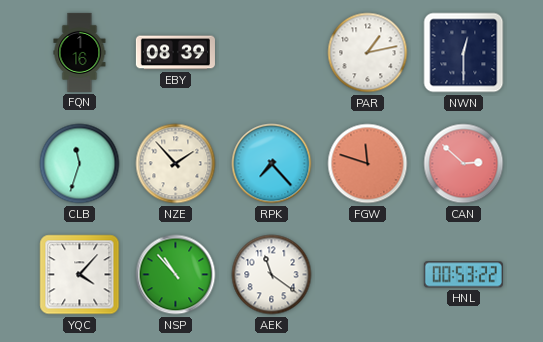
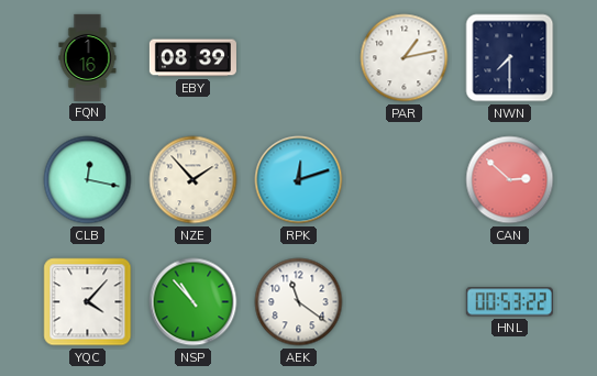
NWN: 12:30 -> 7:30
CLB: 11:33 -> 12:17
RPK: 7:23 -> 12:12
FGW: 11:48 -> none
